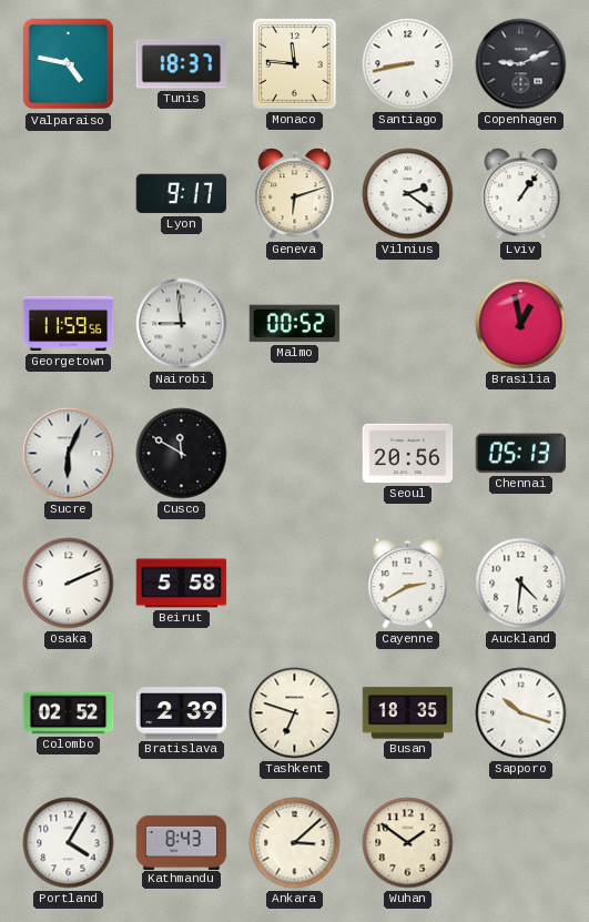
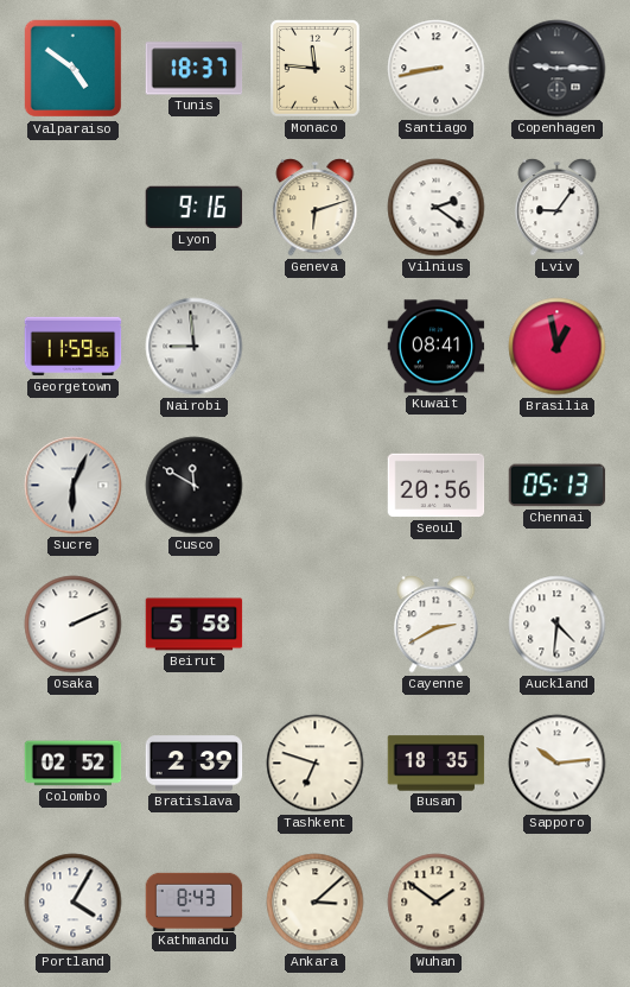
Valparaiso: 4:47 -> 4:51
Copenhagen: 9:11 -> 9:15
Lyon: 9:17 -> 9:16
Lviv: 1:06 -> 9:06
Malmo: 00:52 -> none
Kuwait: none -> 08:41
Sapporo: 10:18 -> 10:14
